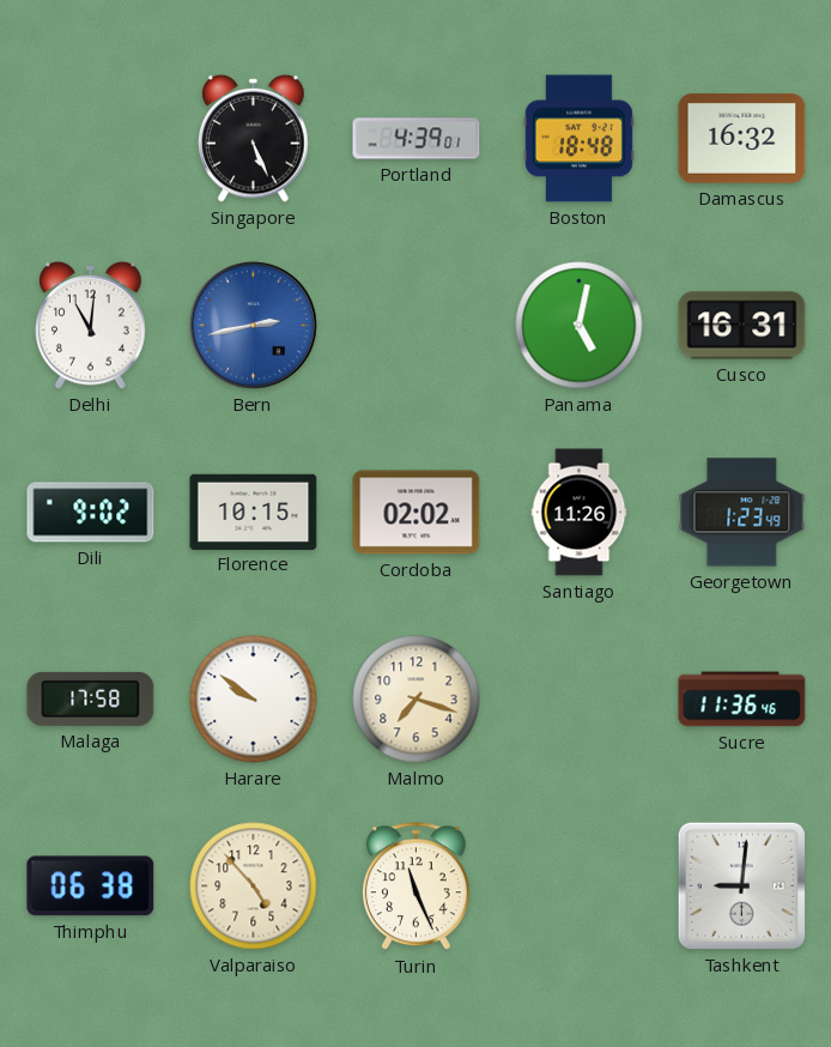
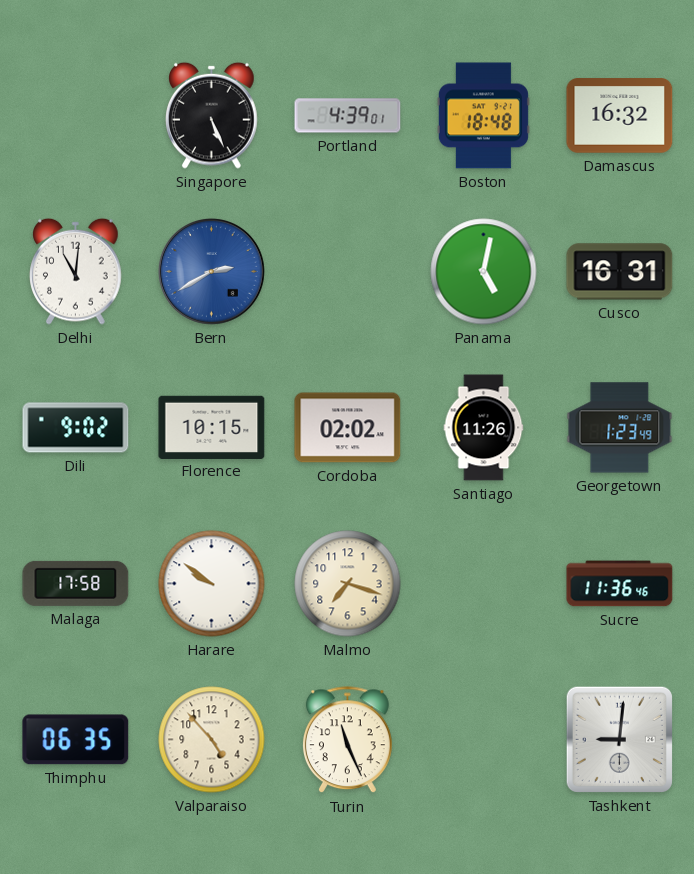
Bern: 2:43 -> 2:40
Thimphu: 06:38 -> 06:35
